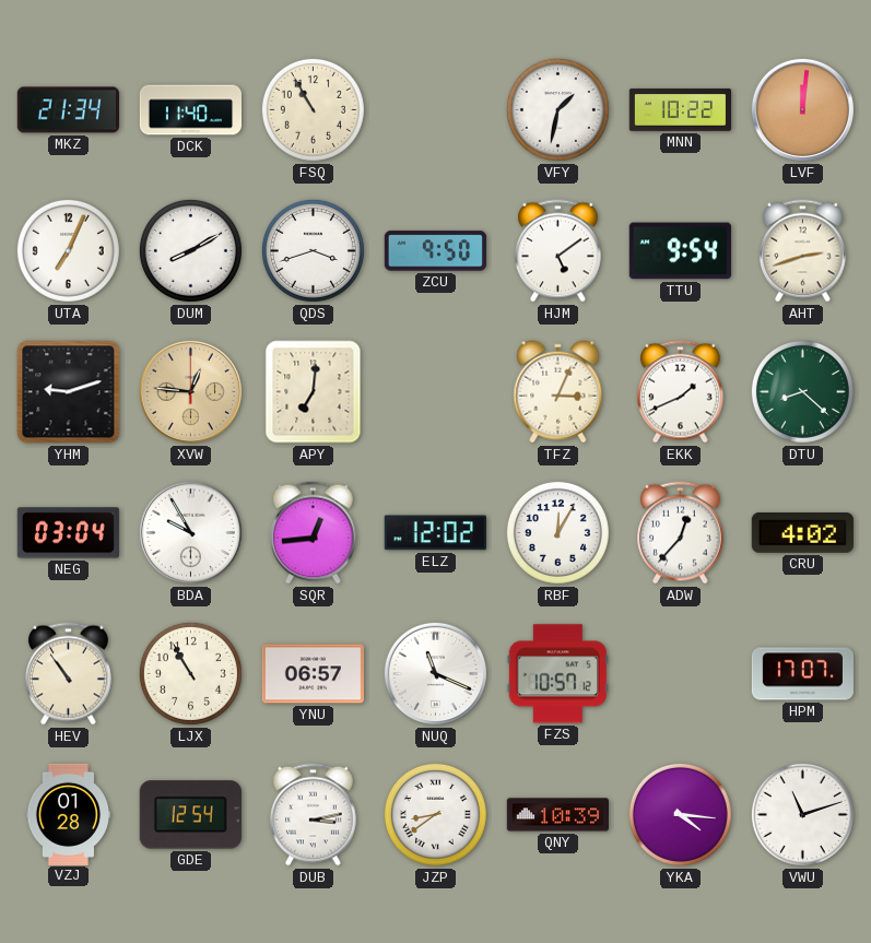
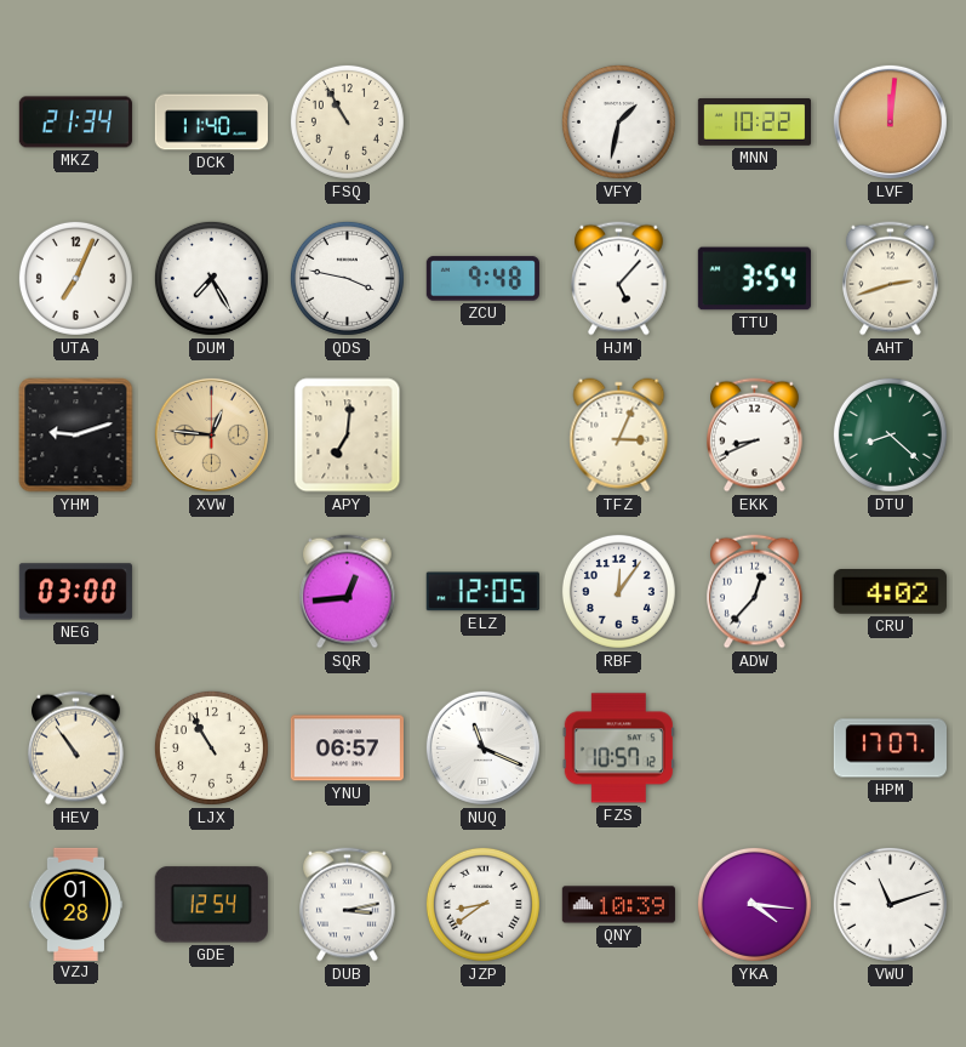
DUM: 8:10 -> 7:25
QDS: 3:42 -> 3:47
ZCU: 9:50 -> 9:48
HJM: 5:09 -> 5:07
TTU: 9:54 -> 3:54
EKK: 1:41 -> 8:41
NEG: 03:04 -> 03:00
BDA: 9:55 -> none
ELZ: 12:02 -> 12:05
RBF: 12:05 -> 12:06
